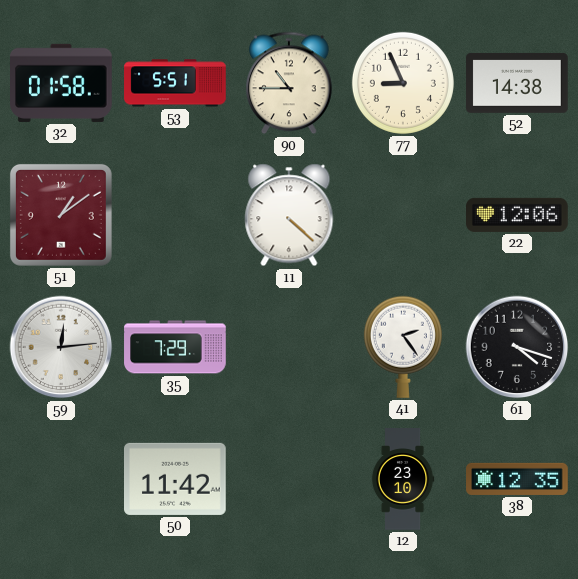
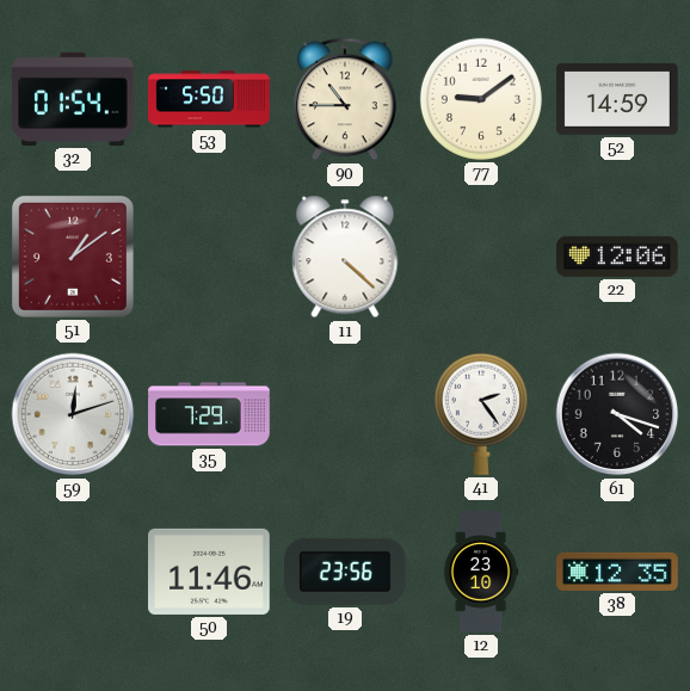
32: 01:58 -> 01:54
53: 5:51 -> 5:50
77: 8:56 -> 9:09
52: 14:38 -> 14:59
59: 12:14 -> 12:12
50: 11:42 -> 11:46
19: none -> 23:56
